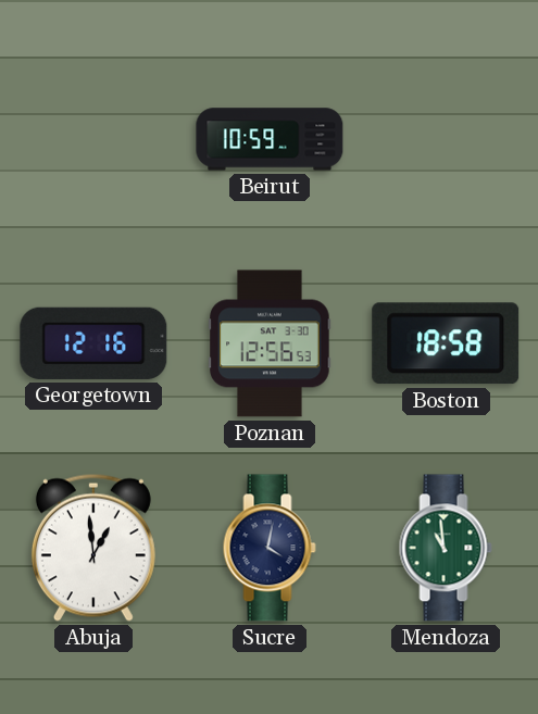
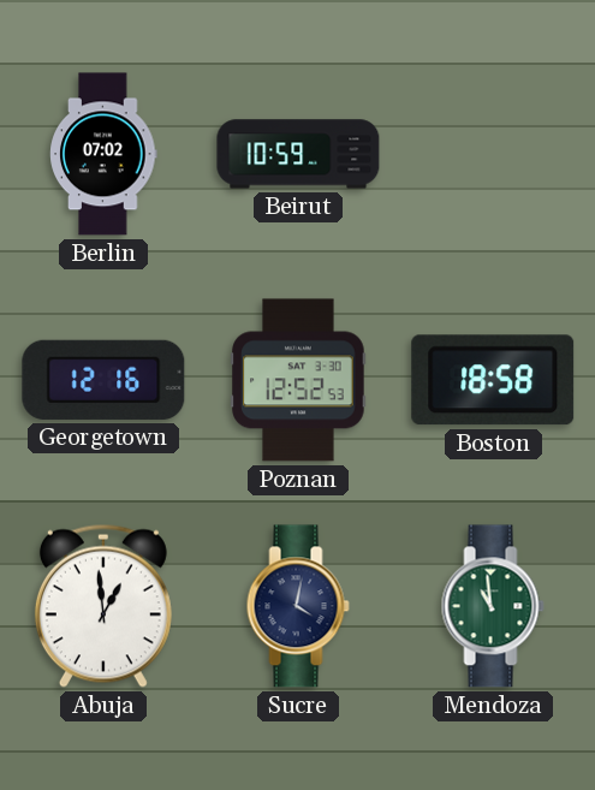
Berlin: none -> 07:02
Poznan: 12:56 -> 12:52
